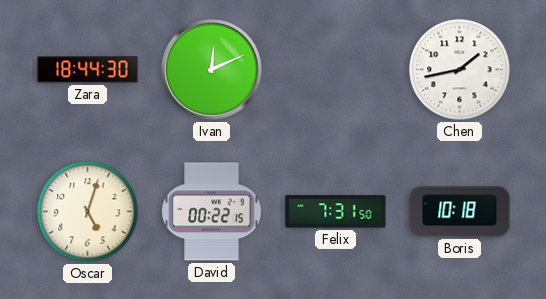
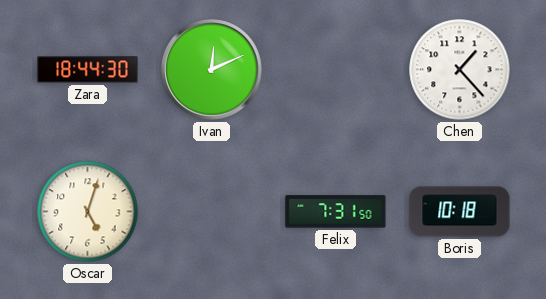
Chen: 1:43 -> 1:23
David: 00:22 -> none
